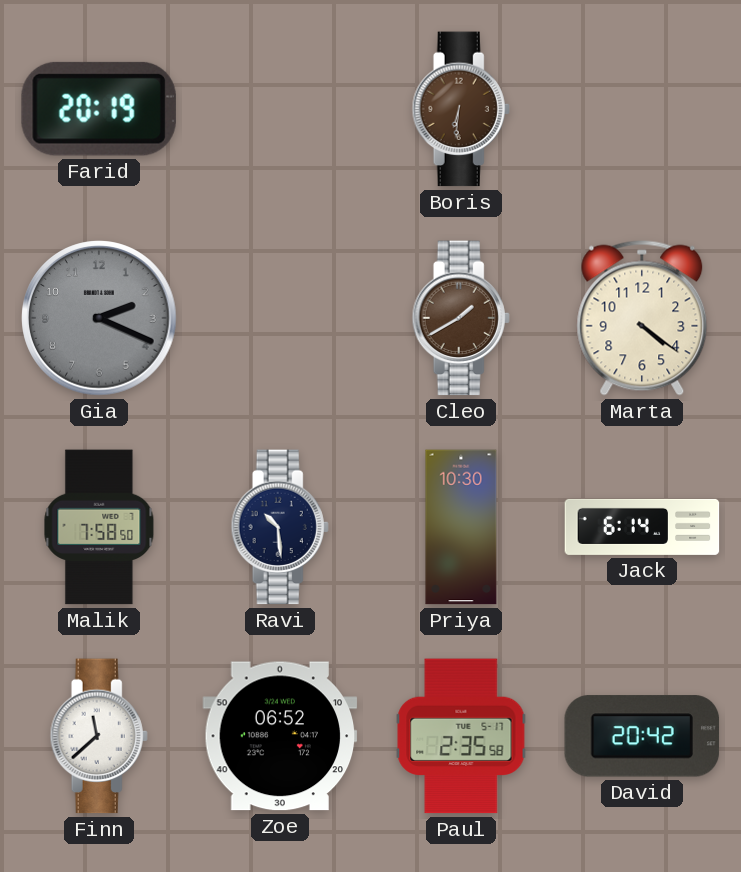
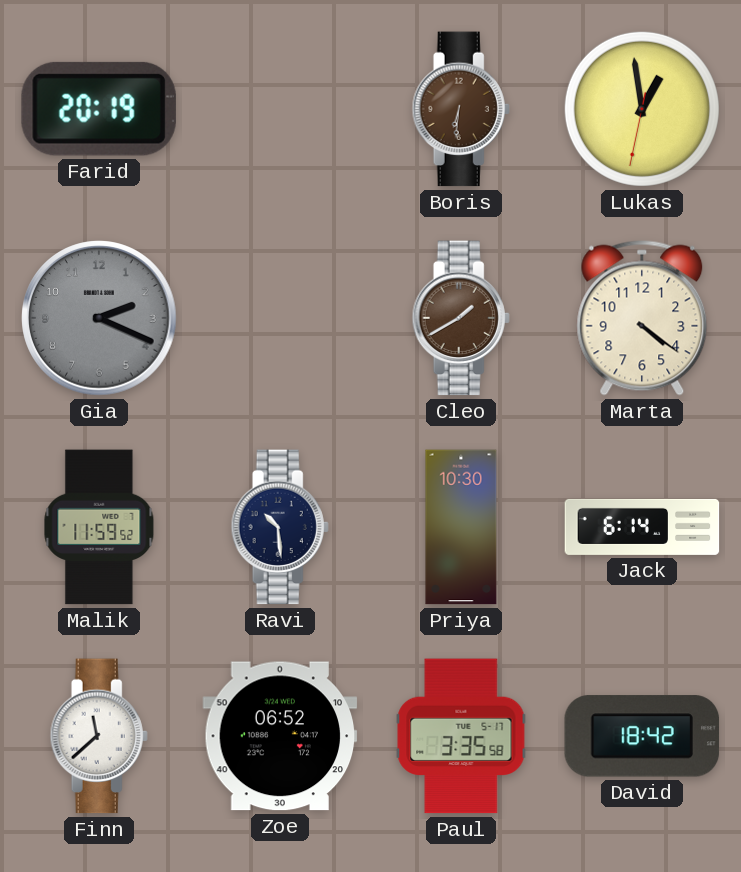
Lukas: none -> 12:58
Malik: 7:58 -> 11:59
Paul: 2:35 -> 3:35
David: 20:42 -> 18:42
